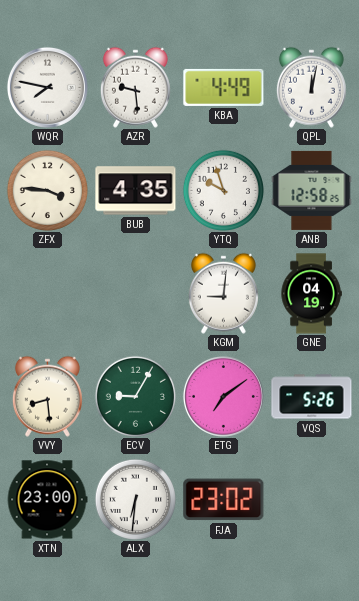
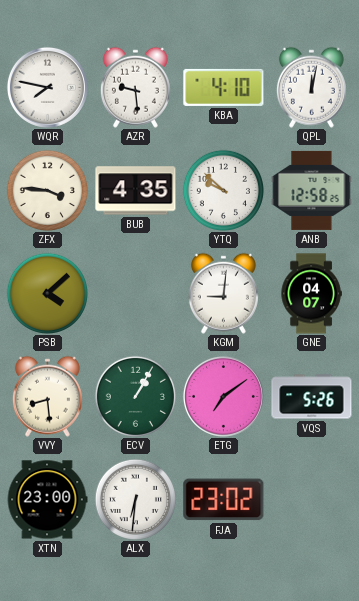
KBA: 4:49 -> 4:10
YTQ: 9:57 -> 9:52
PSB: none -> 4:08
GNE: 04:19 -> 04:07
ECV: 9:05 -> 1:05
